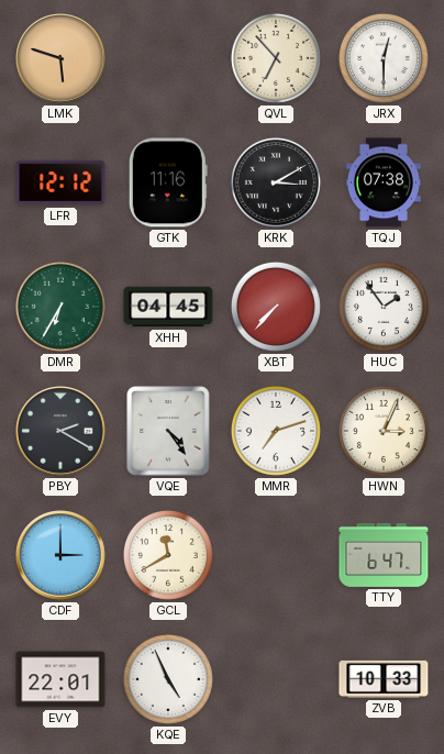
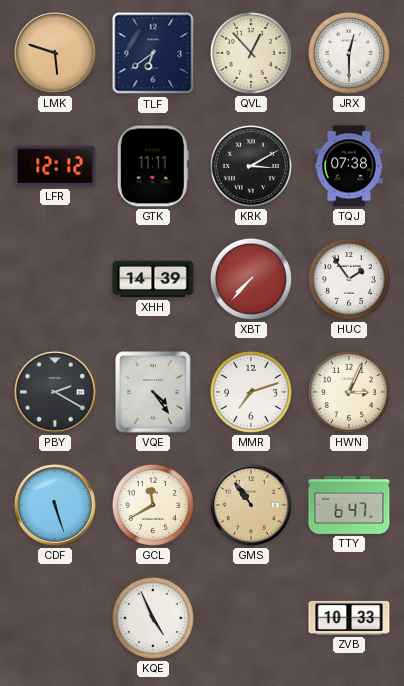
TLF: none -> 6:39
QVL: 6:53 -> 12:53
GTK: 11:16 -> 11:11
DMR: 6:35 -> none
XHH: 04:45 -> 14:39
CDF: 3:00 -> 5:27
GMS: none -> 10:54
EVY: 22:01 -> none
